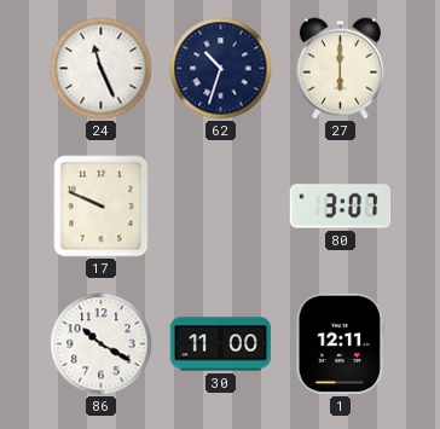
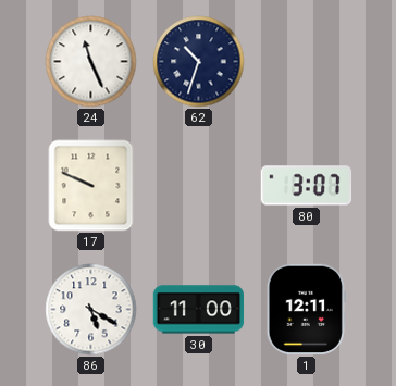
27: 6:00 -> none
86: 10:20 -> 5:20
